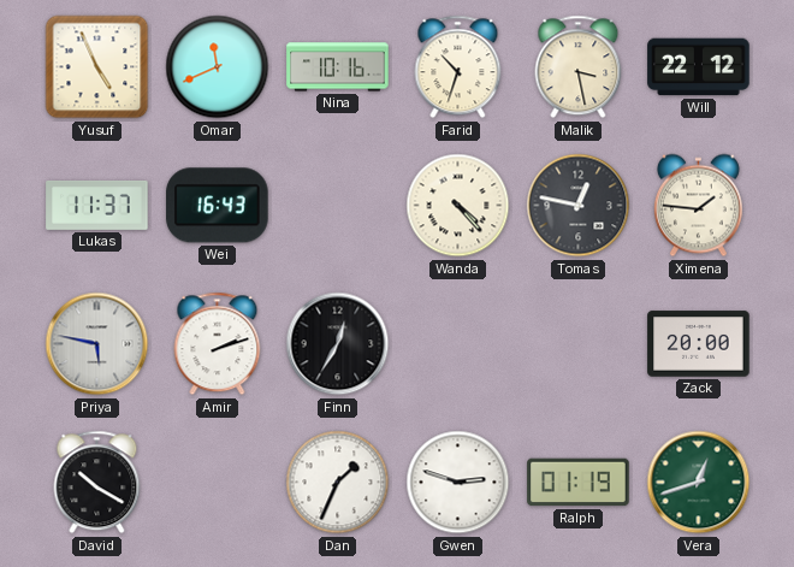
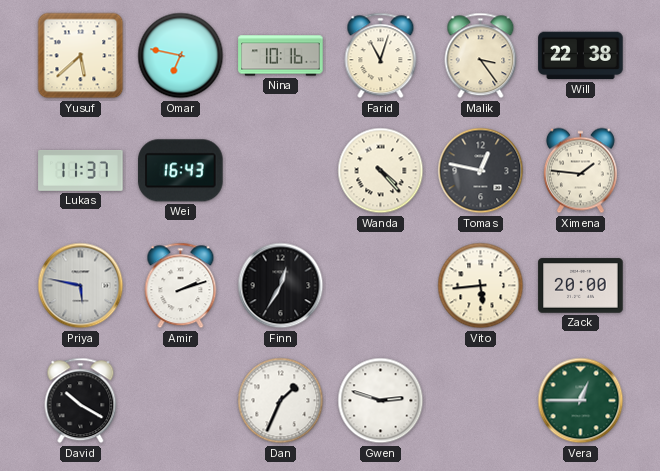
Yusuf: 4:56 -> 5:38
Omar: 11:41 -> 6:47
Farid: 10:33 -> 11:03
Malik: 3:28 -> 3:24
Will: 22:12 -> 22:38
Vito: none -> 5:44
Ralph: 01:19 -> none
Vera: 12:42 -> 12:45
